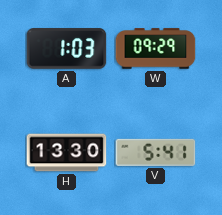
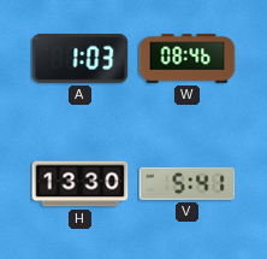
W: 09:29 -> 08:46
